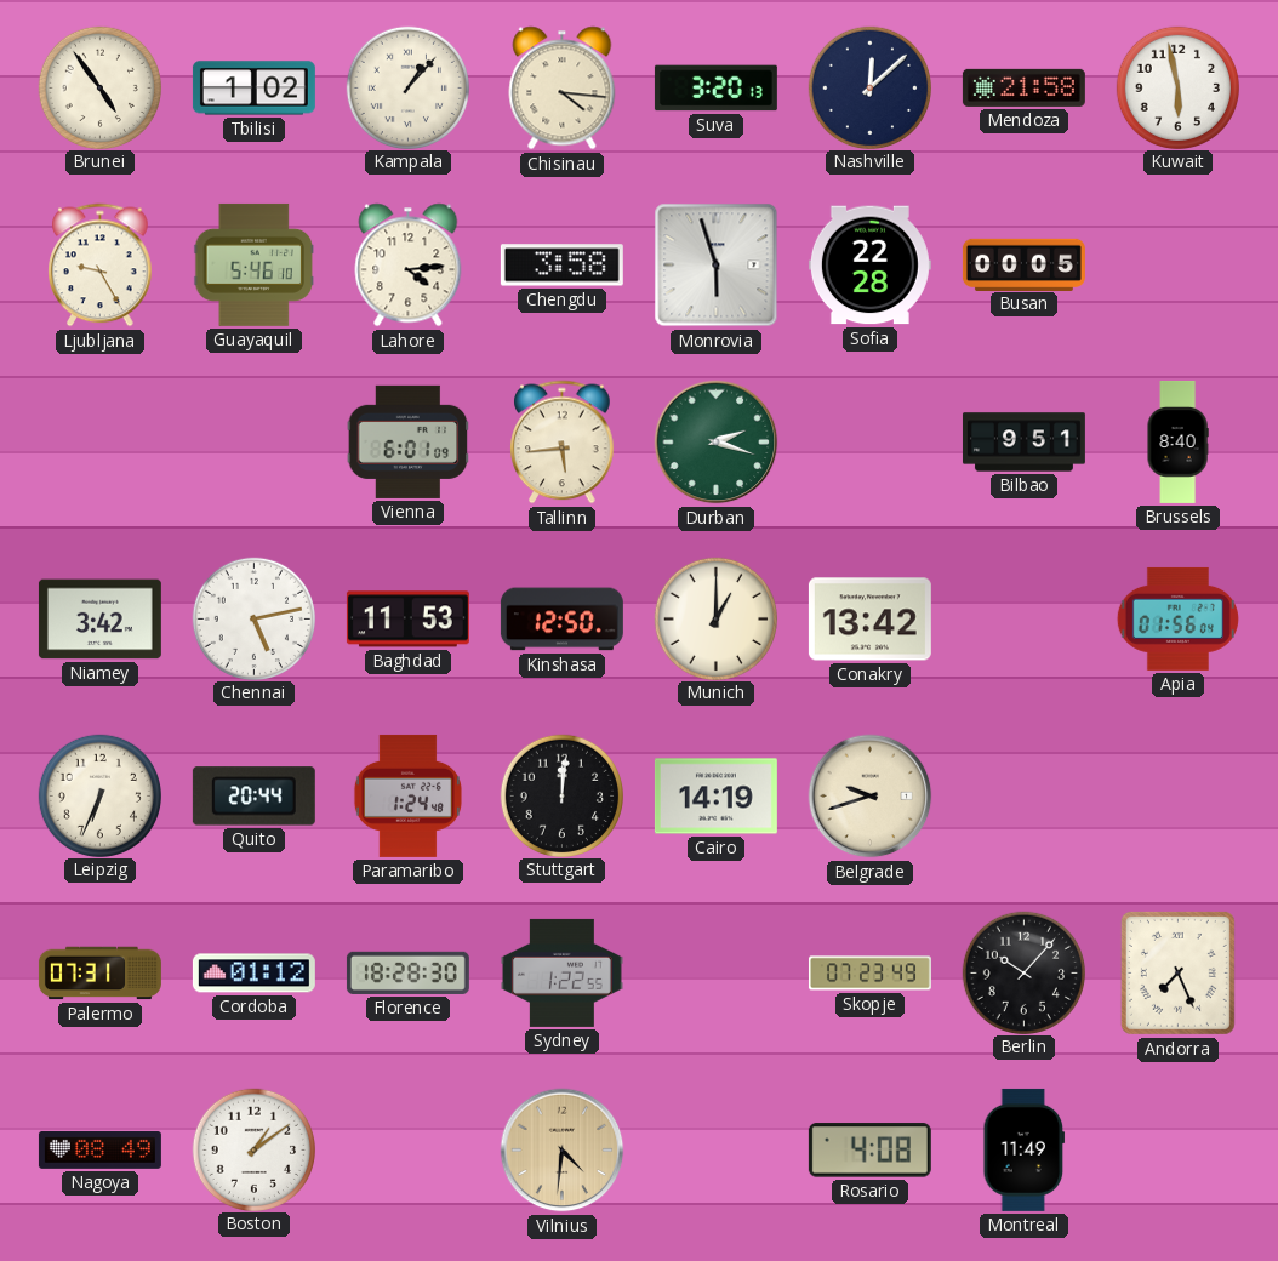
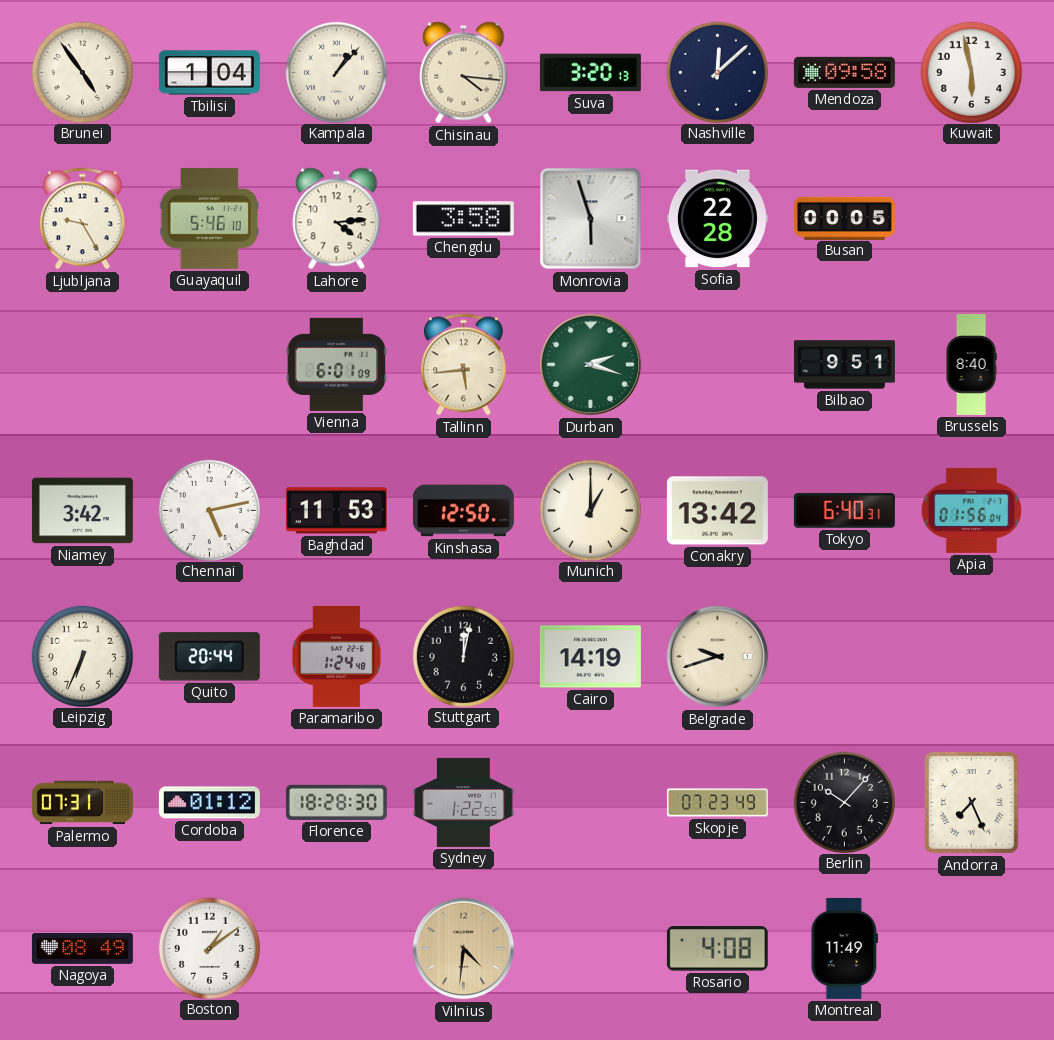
Tbilisi: 1:02 -> 1:04
Mendoza: 21:58 -> 09:58
Tokyo: none -> 6:40
Stuttgart: 12:01 -> 12:02
